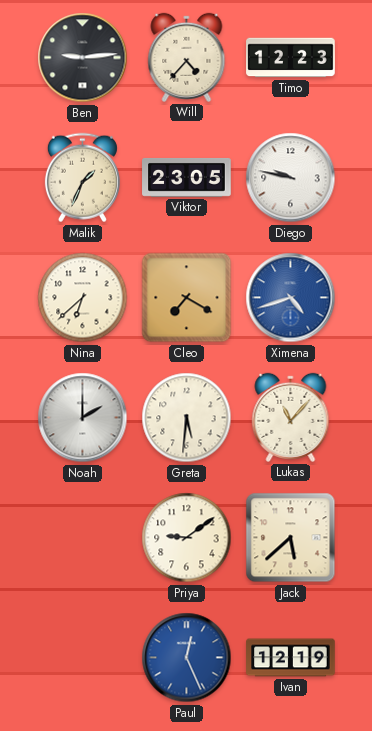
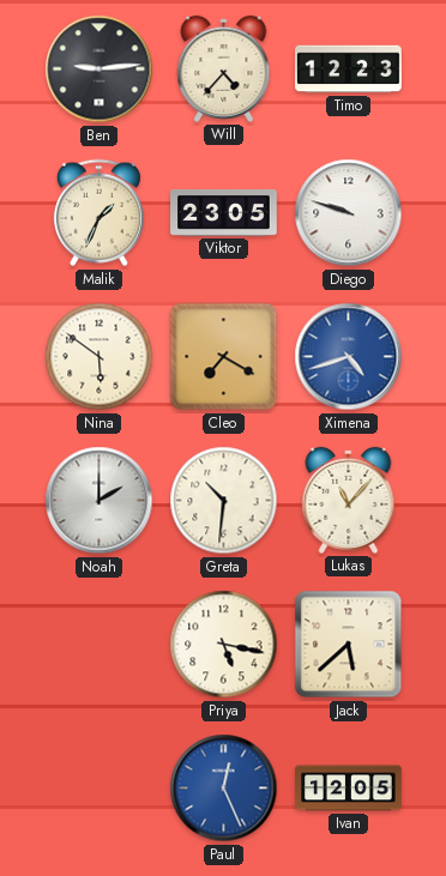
Diego: 9:47 -> 9:48
Nina: 6:38 -> 5:51
Greta: 5:31 -> 10:31
Priya: 9:09 -> 5:17
Ivan: 12:19 -> 12:05
